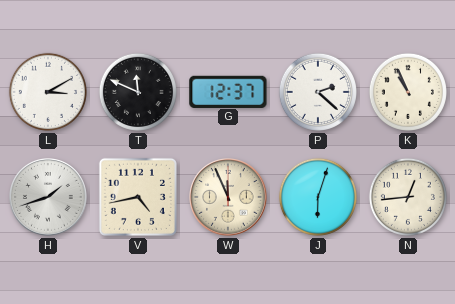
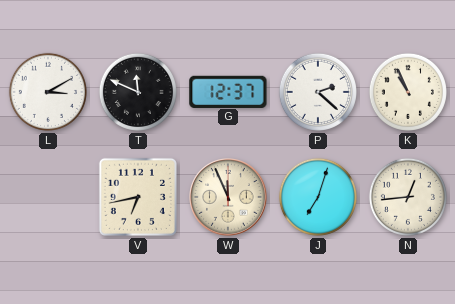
H: 1:42 -> none
V: 4:43 -> 6:43
J: 6:03 -> 7:03
